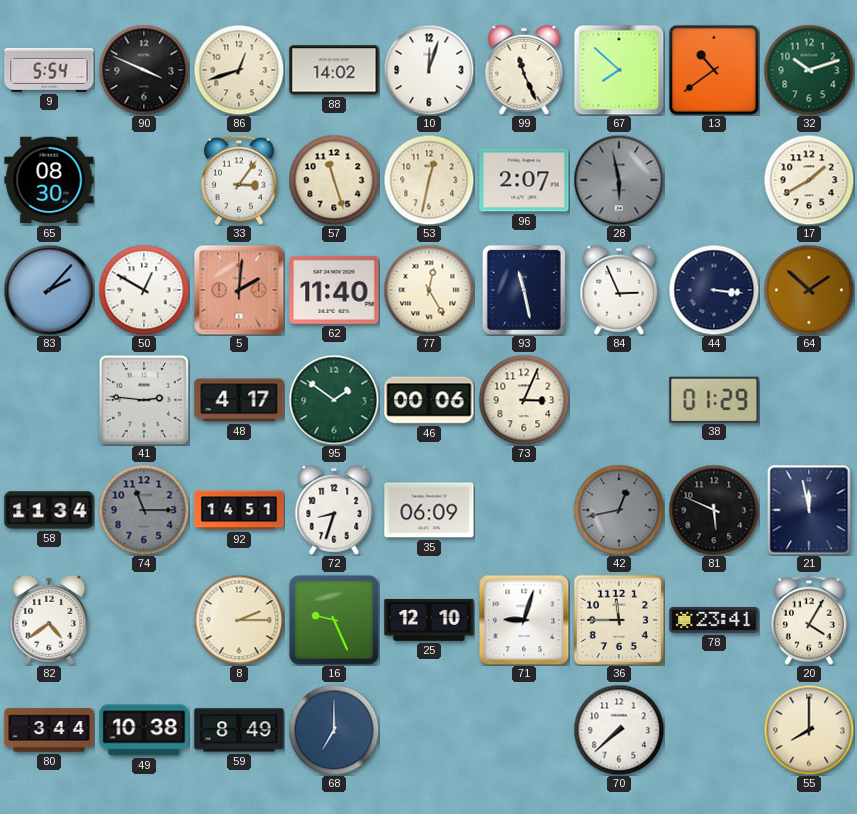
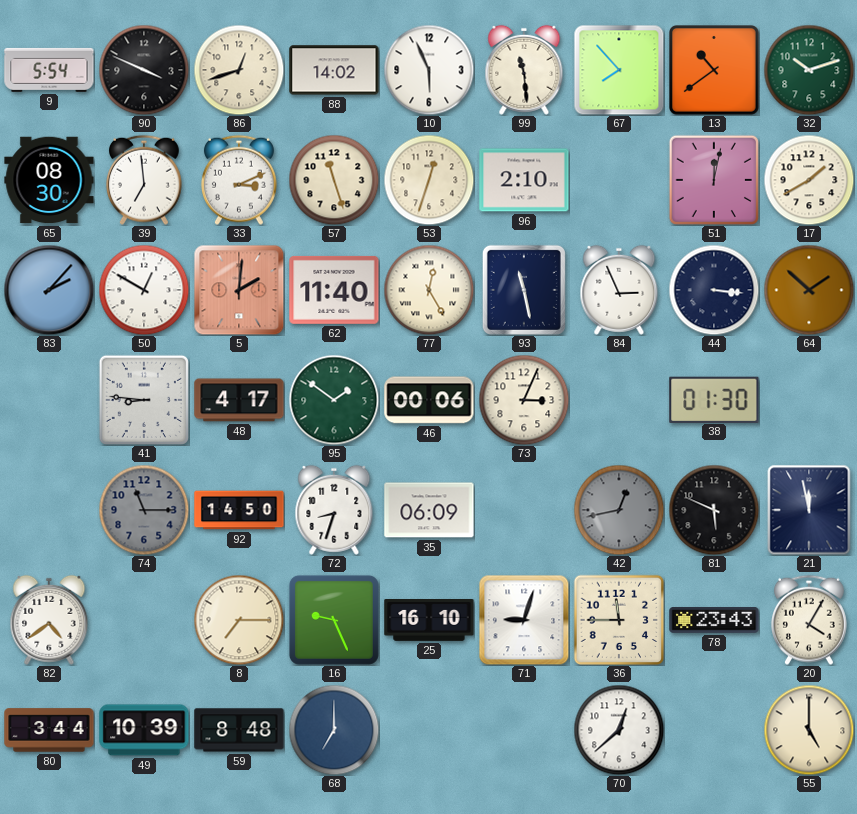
10: 12:03 -> 5:56
99: 11:26 -> 11:29
67: 7:52 -> 7:53
39: none -> 6:59
33: 3:06 -> 3:11
53: 12:32 -> 12:33
96: 2:07 -> 2:10
28: 5:58 -> none
51: none -> 12:02
41: 2:46 -> 8:46
38: 01:29 -> 01:30
58: 11:34 -> none
92: 14:51 -> 14:50
8: 2:15 -> 7:15
25: 12:10 -> 16:10
78: 23:41 -> 23:43
49: 10:38 -> 10:39
59: 8:49 -> 8:48
70: 7:38 -> 12:38
55: 8:00 -> 5:00
